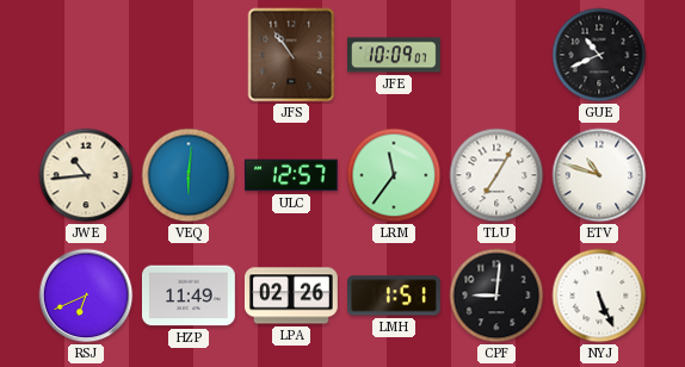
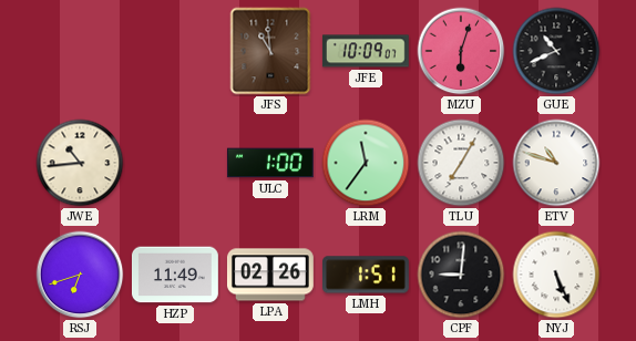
JFS: 10:54 -> 10:59
MZU: none -> 6:03
VEQ: 6:01 -> none
ULC: 12:57 -> 1:00
RSJ: 6:41 -> 6:42
